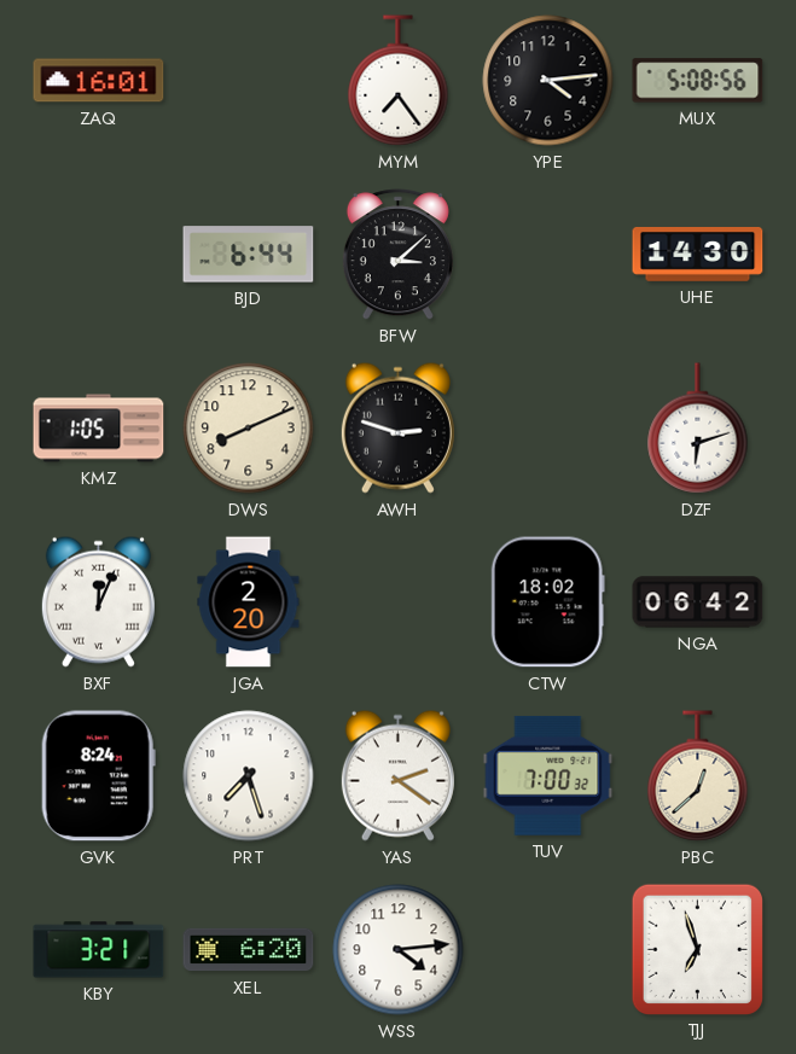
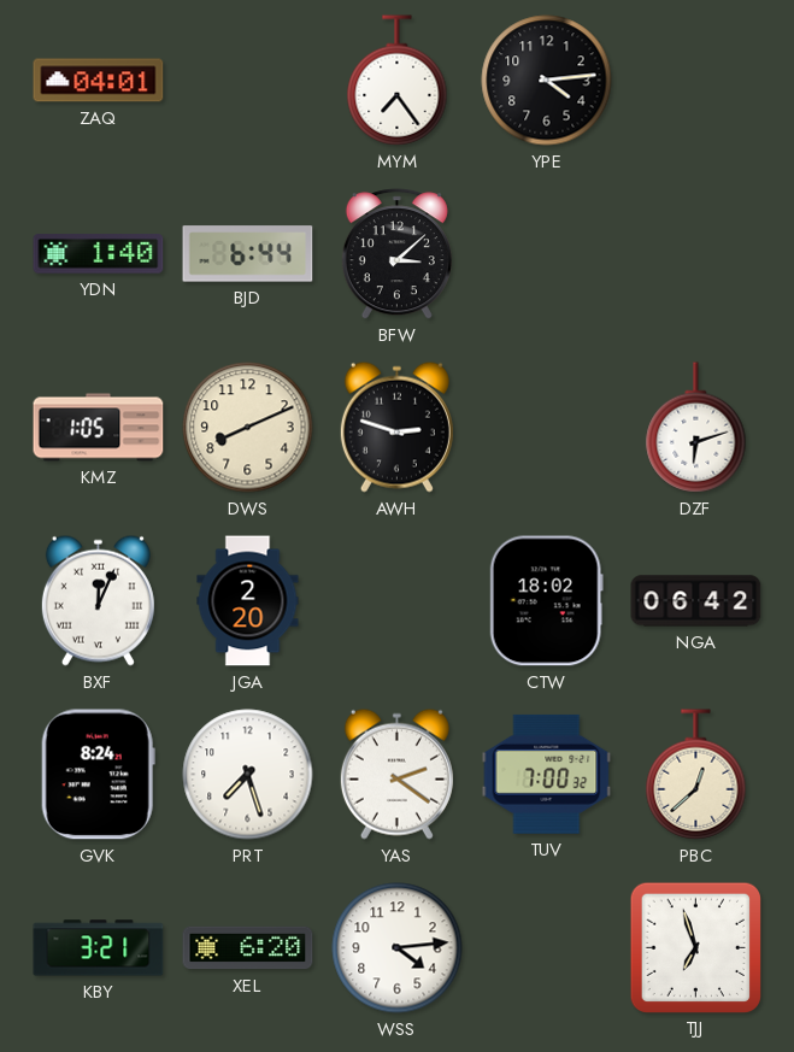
ZAQ: 16:01 -> 04:01
MUX: 5:08 -> none
YDN: none -> 1:40
UHE: 14:30 -> none
